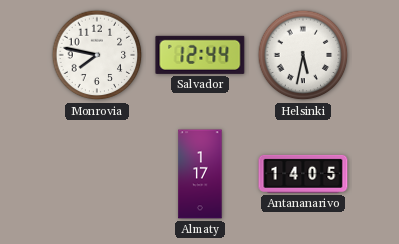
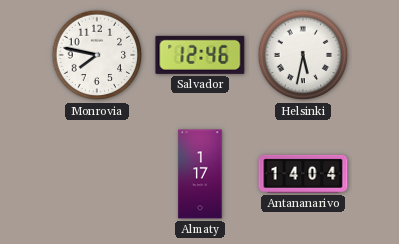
Salvador: 12:44 -> 12:46
Antananarivo: 14:05 -> 14:04
